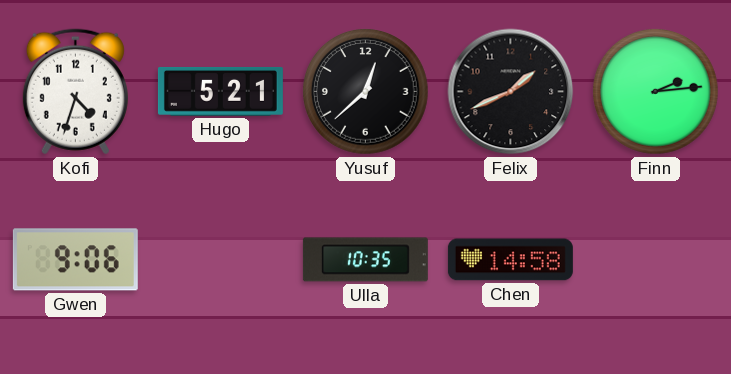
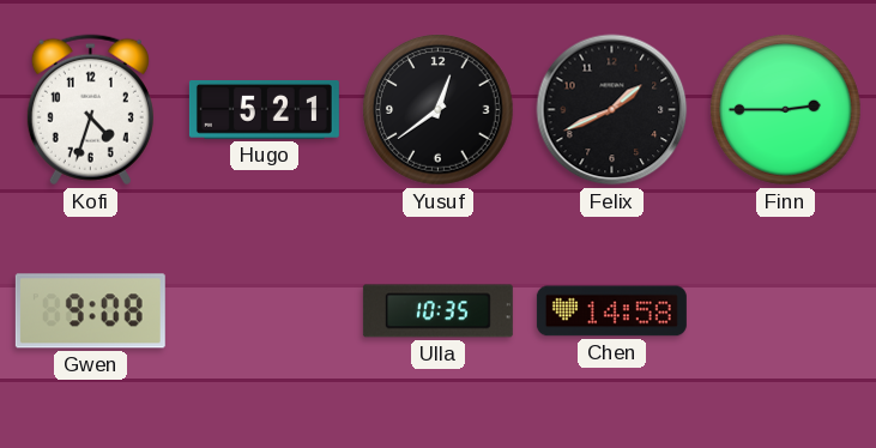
Yusuf: 12:38 -> 12:39
Finn: 2:14 -> 2:45
Gwen: 9:06 -> 9:08
